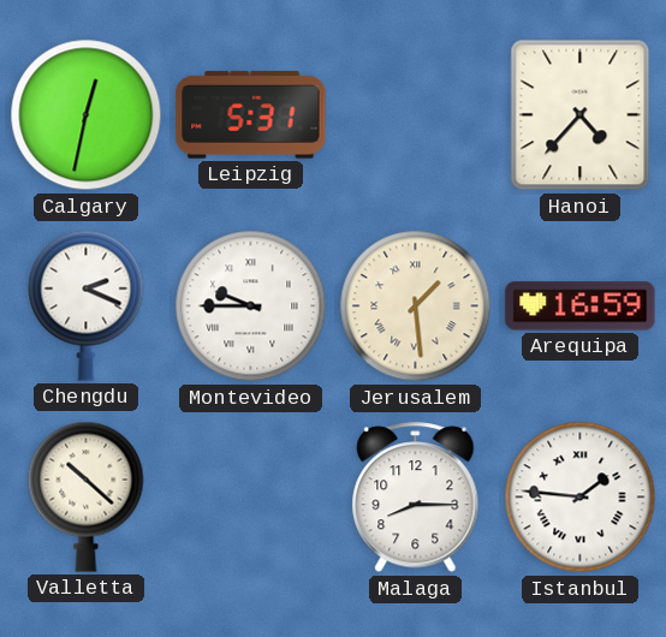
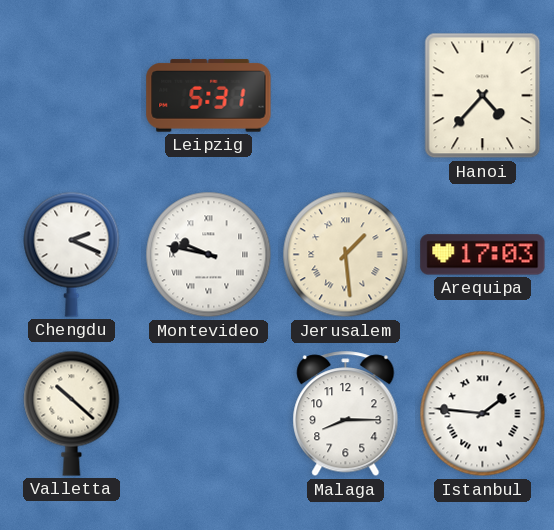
Calgary: 12:32 -> none
Montevideo: 9:45 -> 9:47
Arequipa: 16:59 -> 17:03
